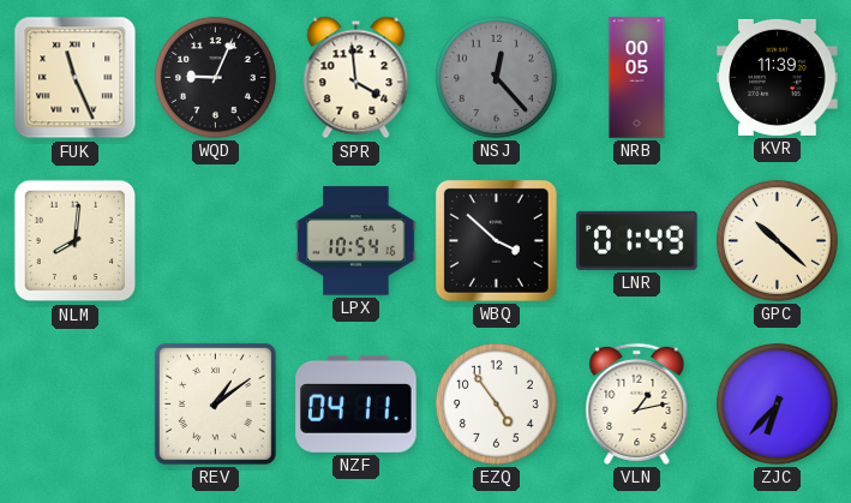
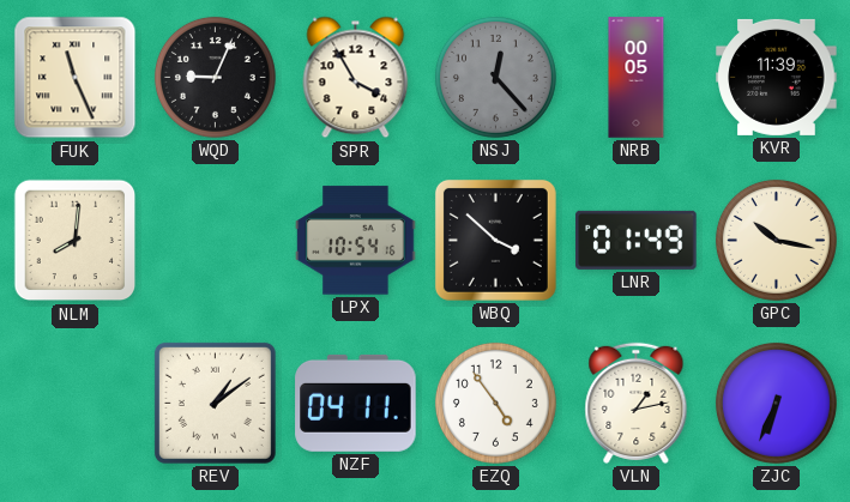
SPR: 3:59 -> 3:55
GPC: 10:22 -> 10:17
ZJC: 6:37 -> 6:34
